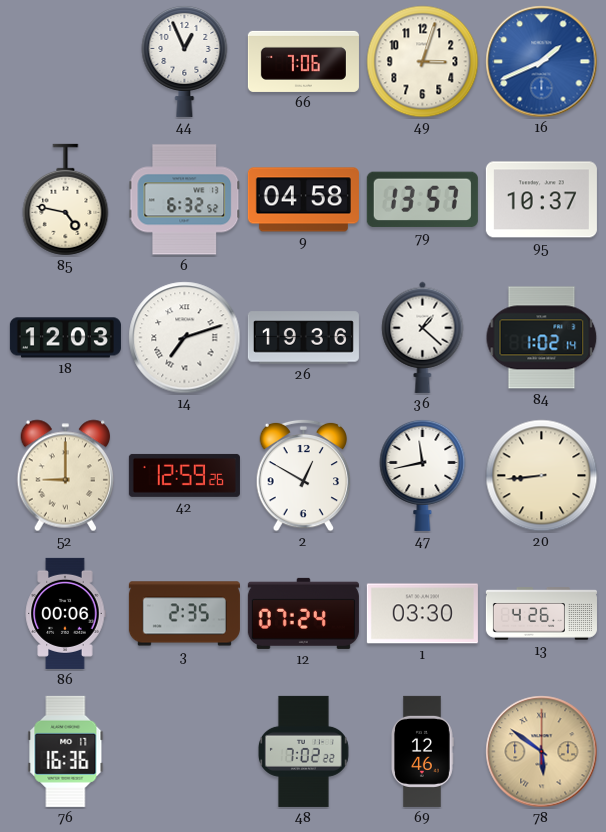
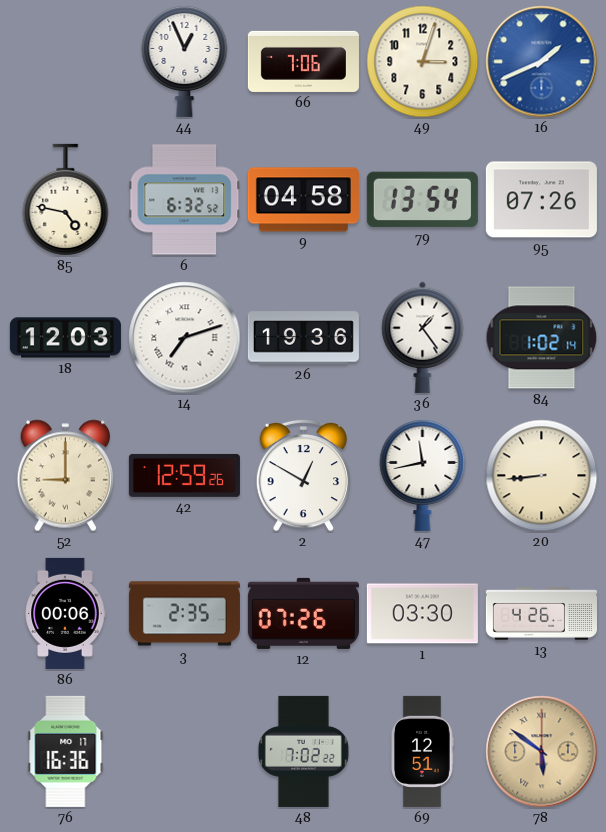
79: 13:57 -> 13:54
95: 10:37 -> 07:26
36: 1:22 -> 1:24
12: 07:24 -> 07:26
69: 12:46 -> 12:51
